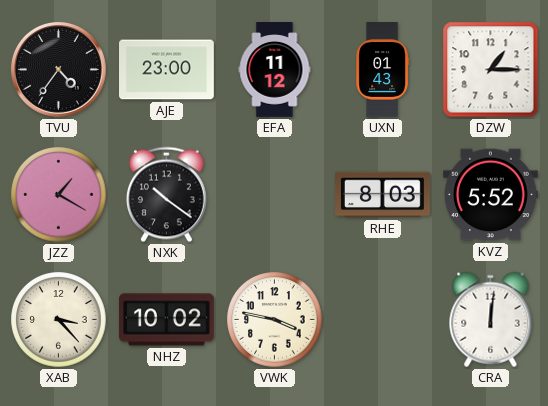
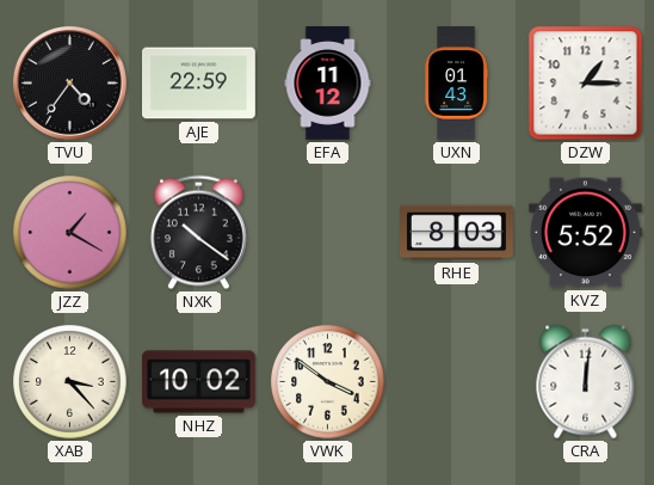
AJE: 23:00 -> 22:59
VWK: 3:47 -> 3:51
